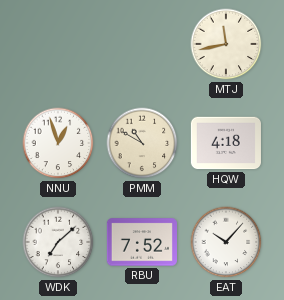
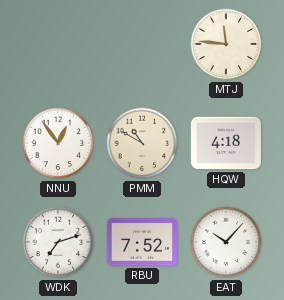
MTJ: 11:43 -> 11:46
NNU: 12:57 -> 12:54
WDK: 7:08 -> 7:12
